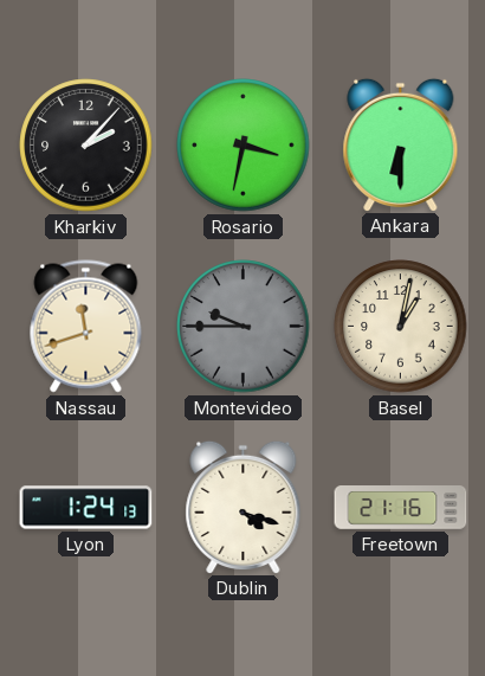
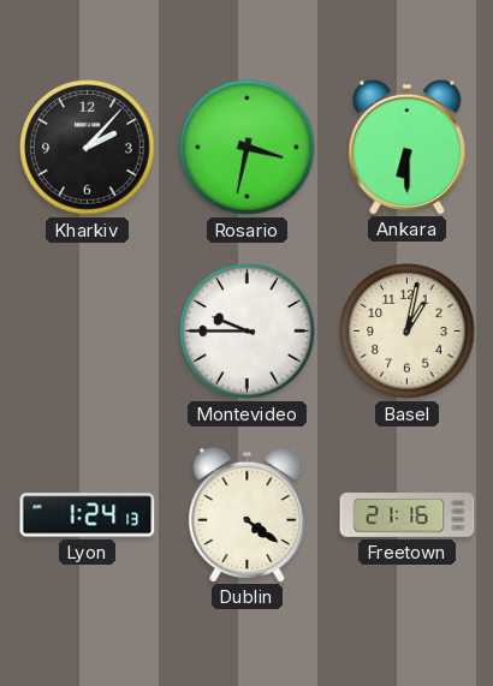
Nassau: 11:42 -> none
Montevideo dial: grey -> white
Dublin: 4:18 -> 4:21
